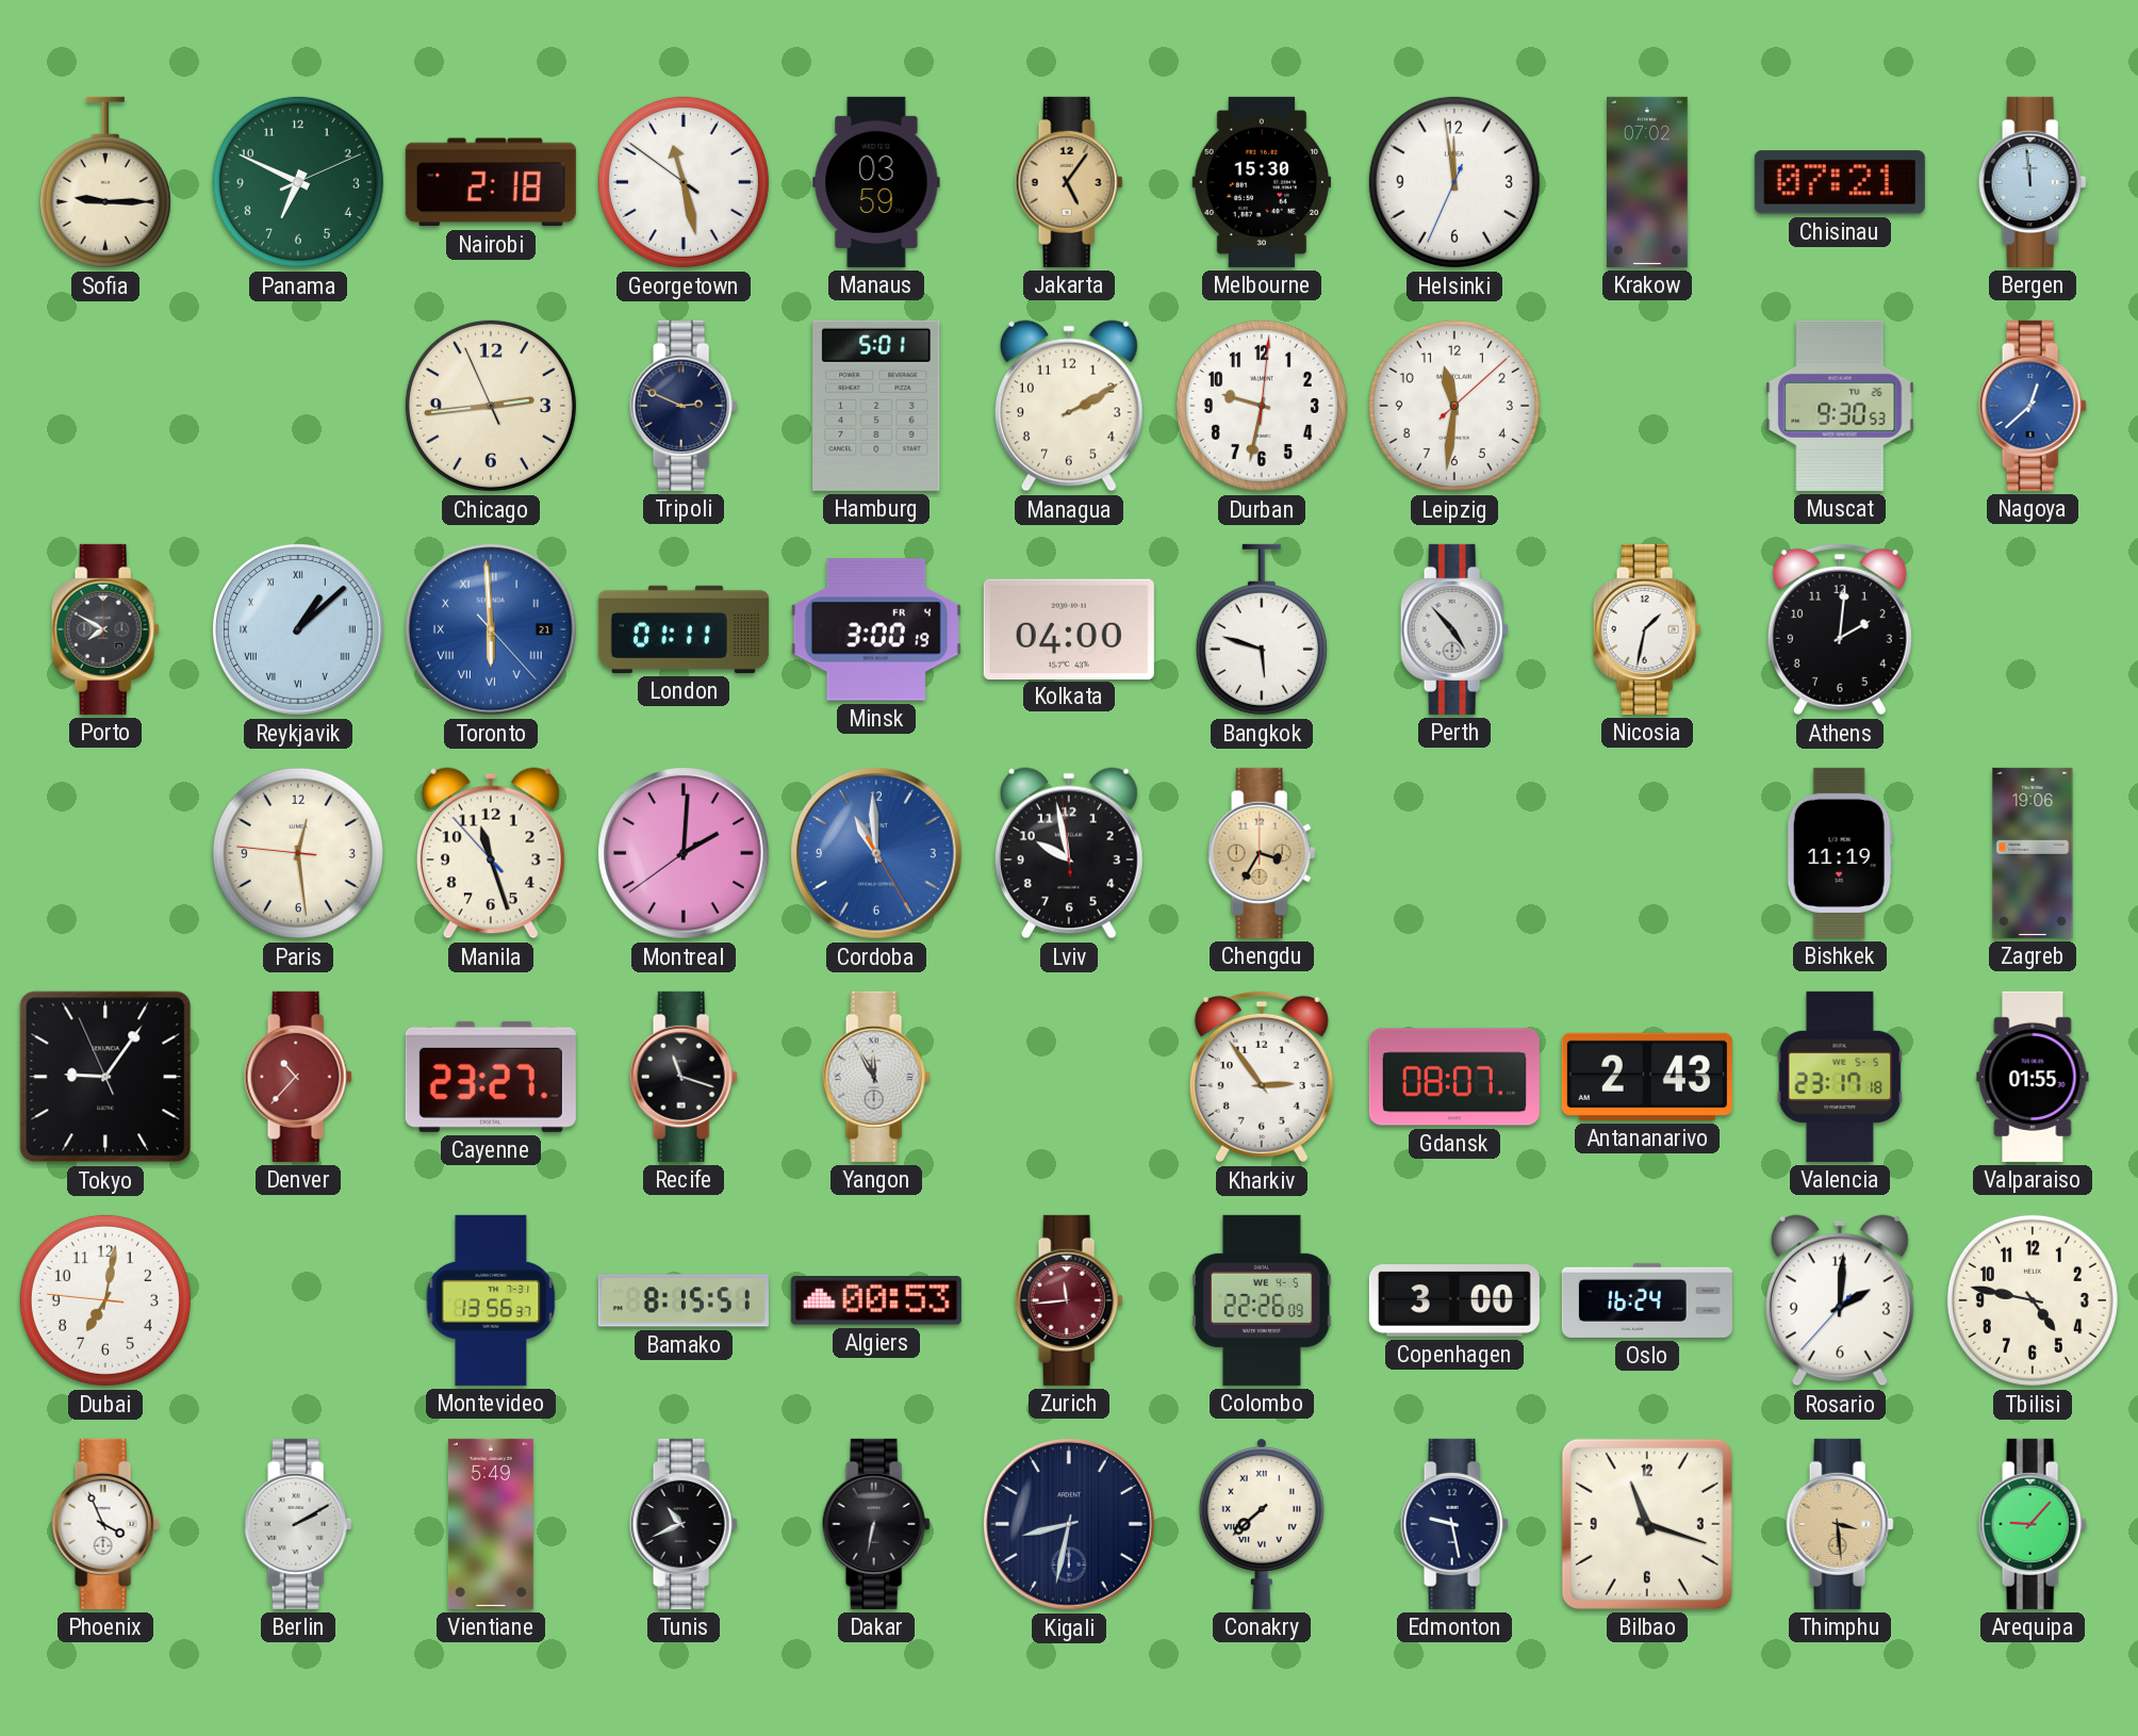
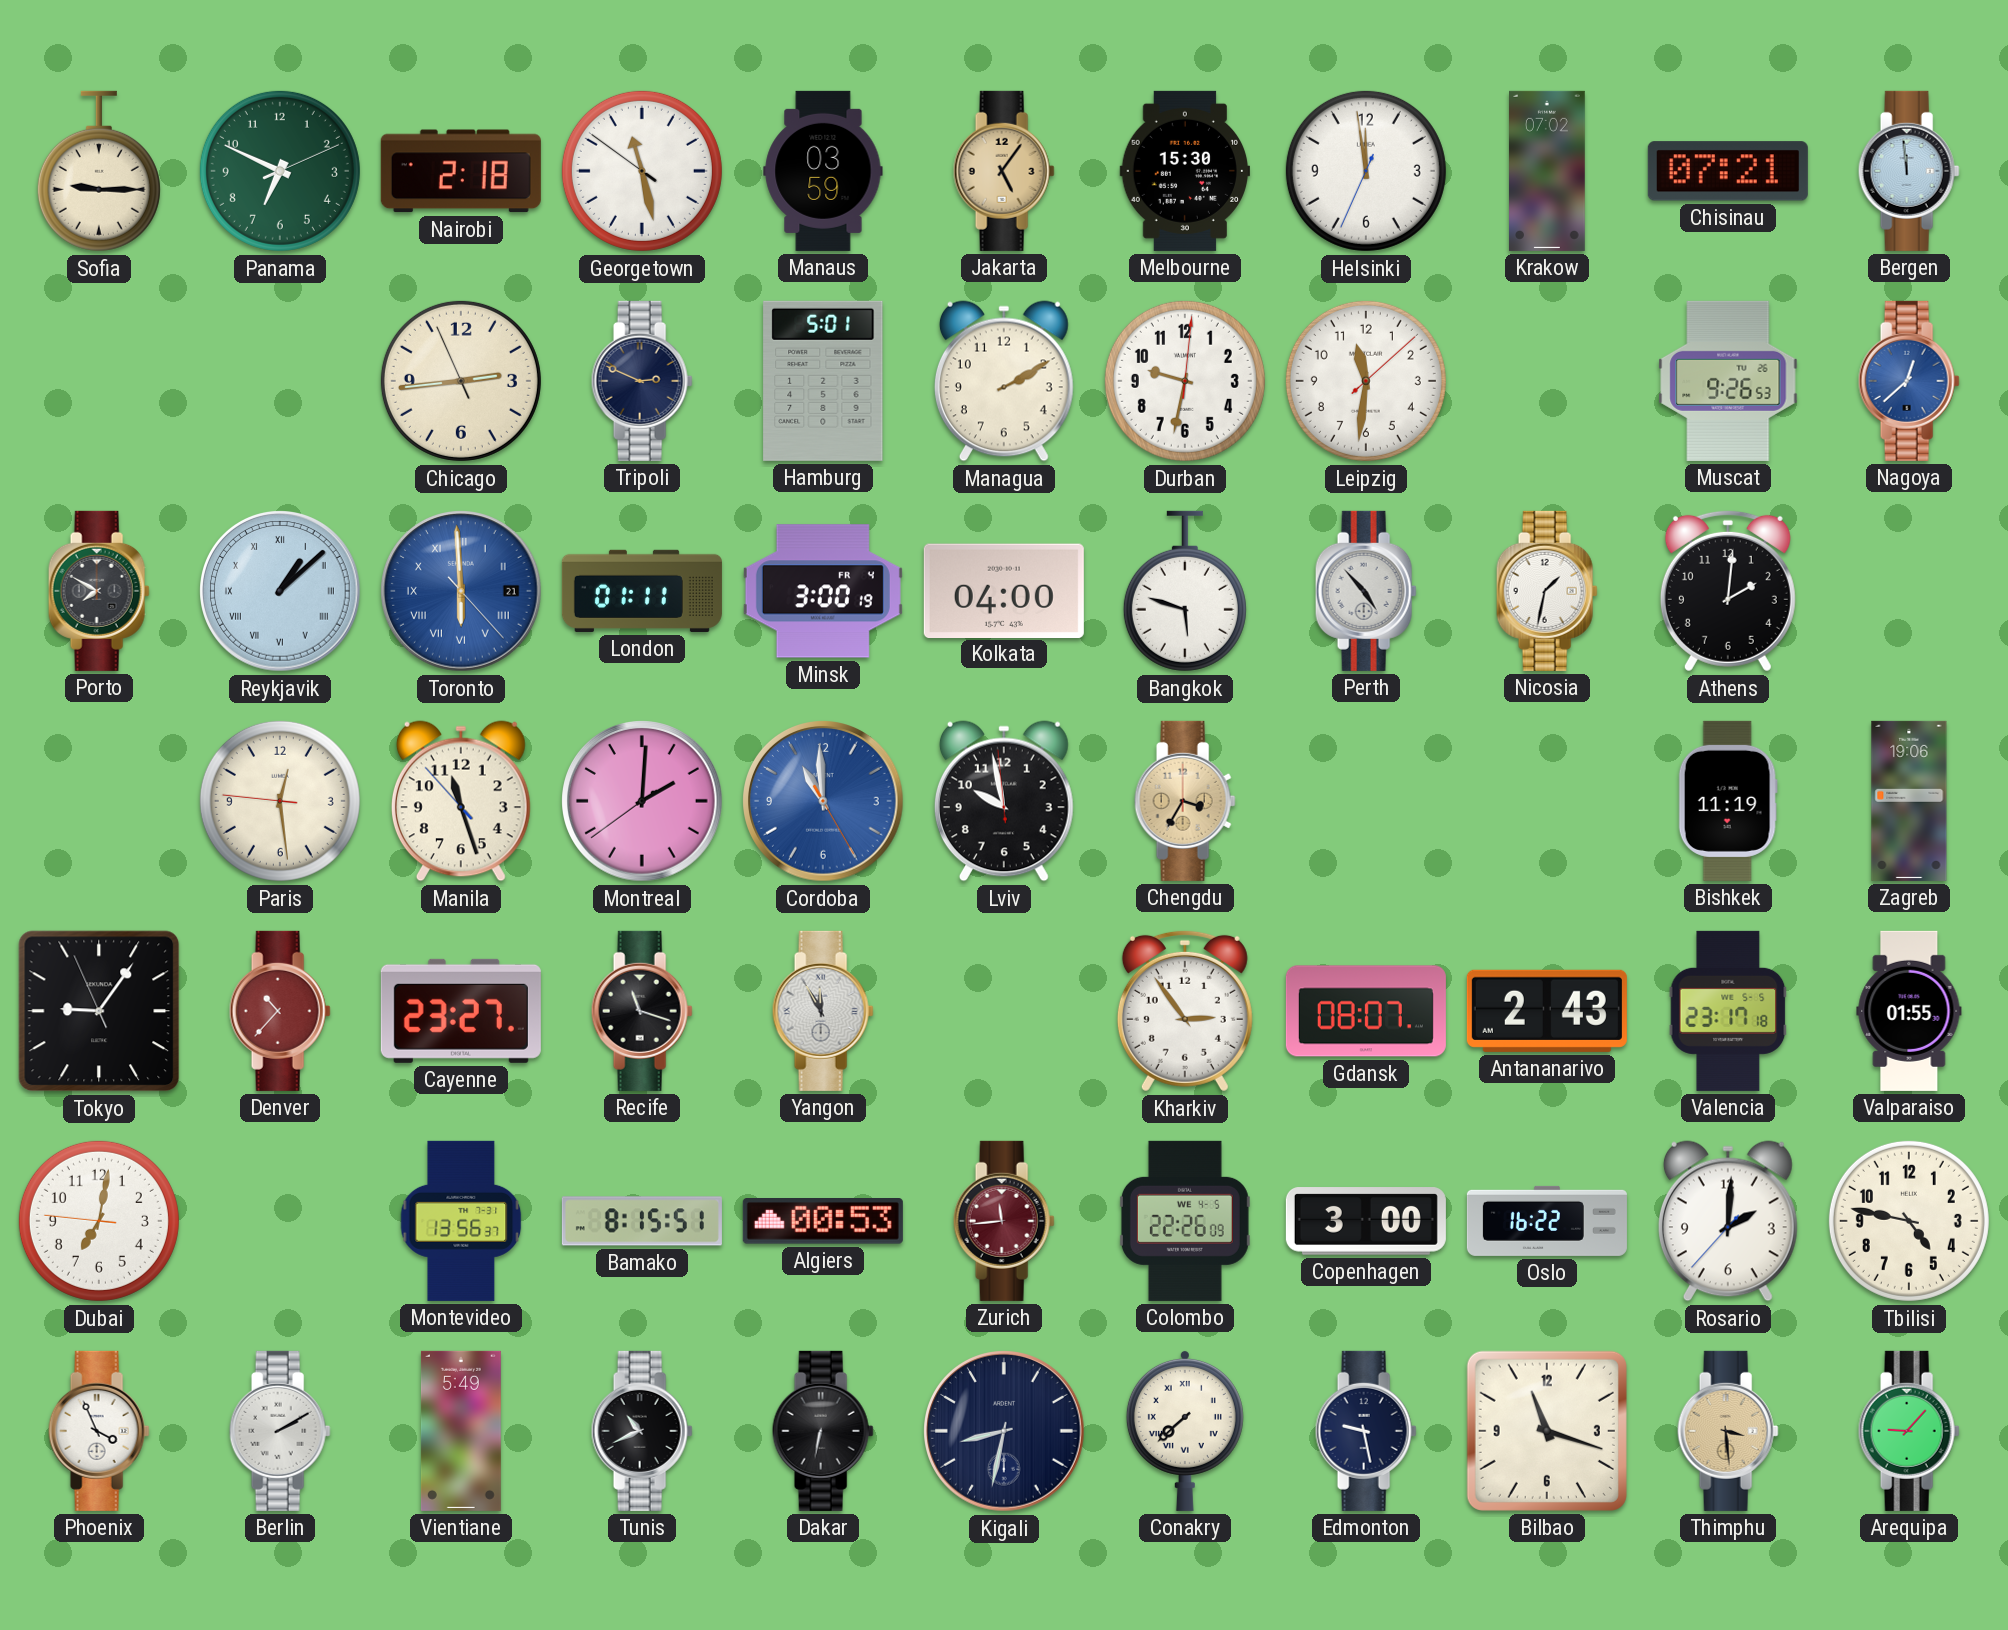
Muscat: 9:30 -> 9:26
Oslo: 16:24 -> 16:22
